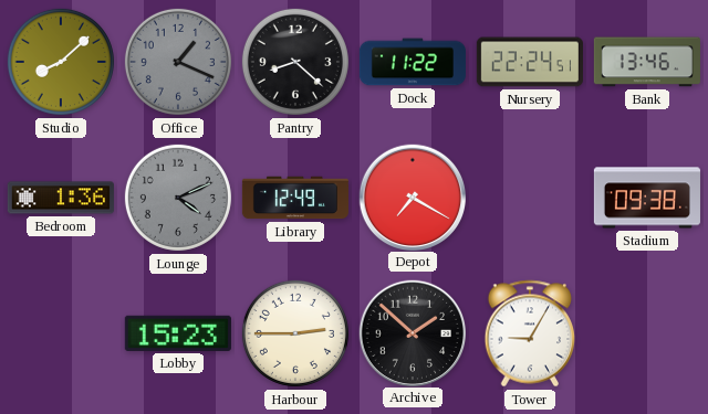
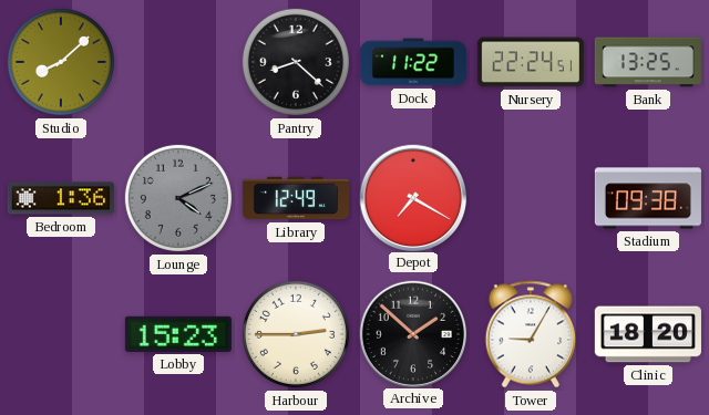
Office: 1:19 -> none
Bank: 13:46 -> 13:25
Clinic: none -> 18:20
